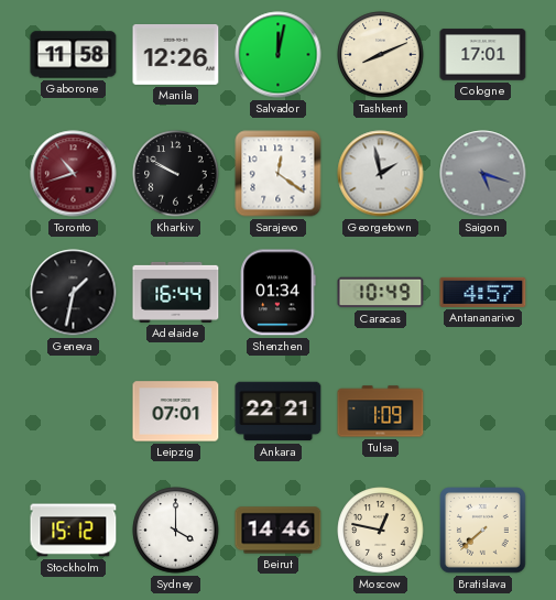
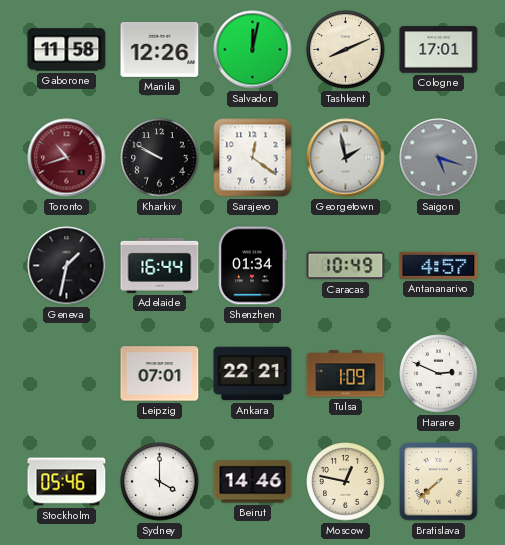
Harare: none -> 2:49
Stockholm: 15:12 -> 05:46
